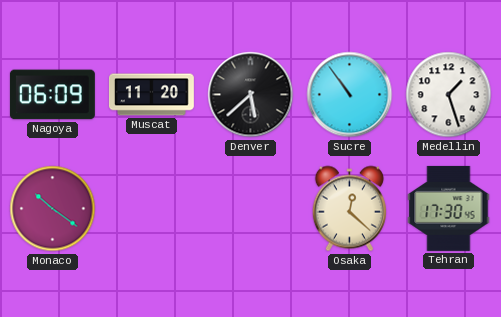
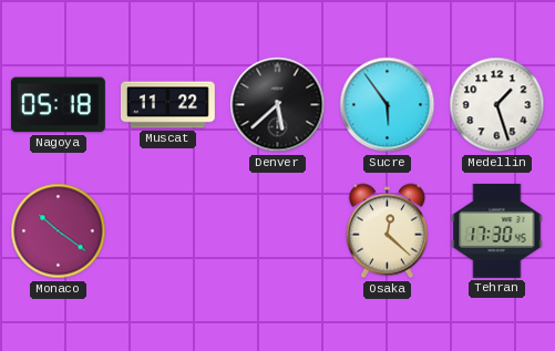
Nagoya: 06:09 -> 05:18
Muscat: 11:20 -> 11:22
Sucre: 10:54 -> 5:54
